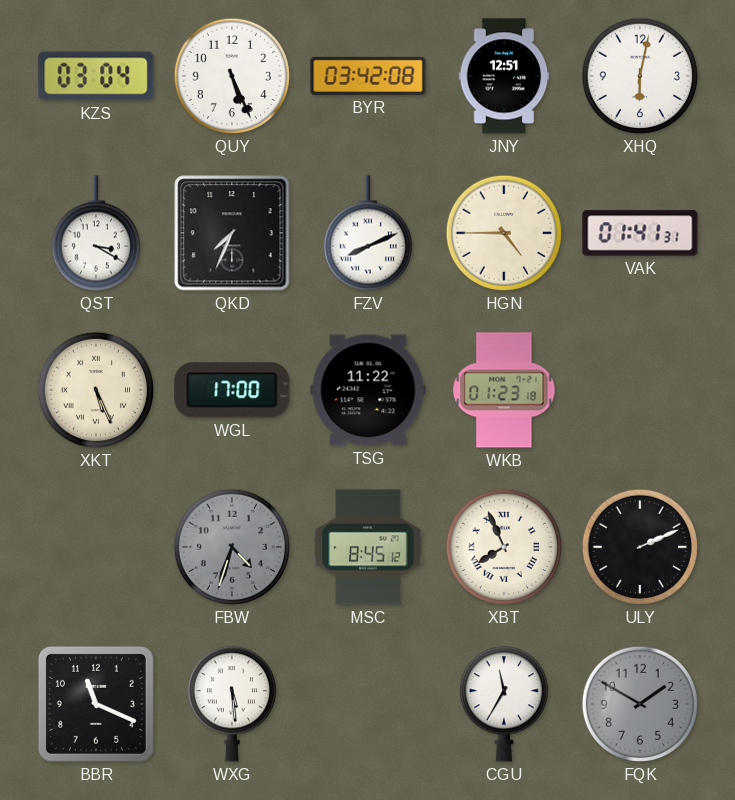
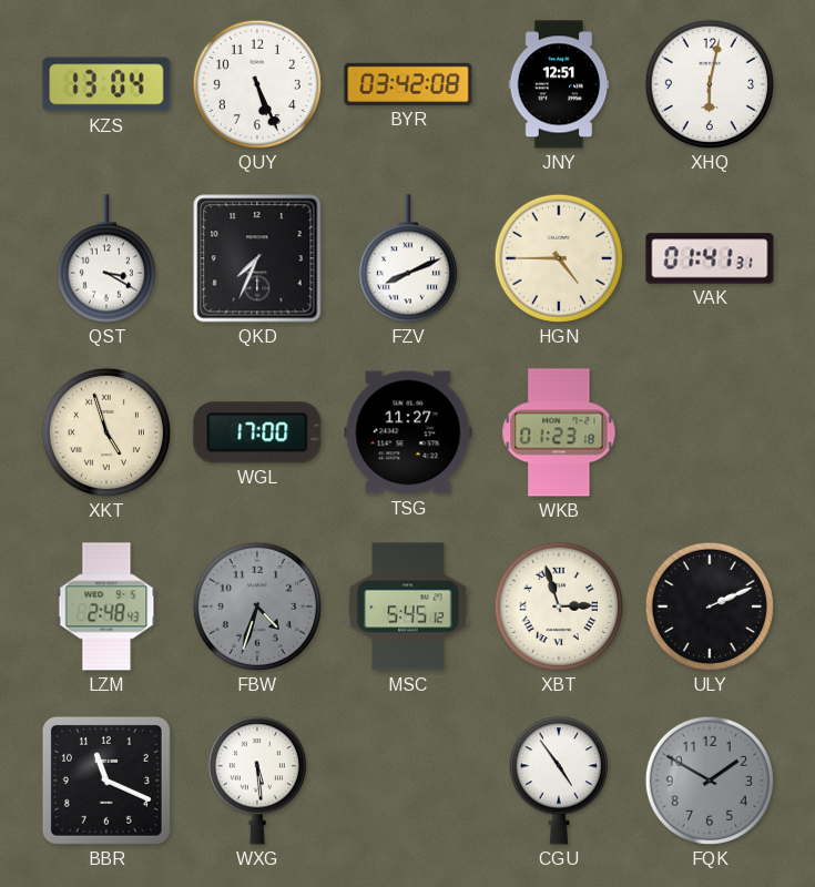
KZS: 03:04 -> 13:04
XKT: 5:26 -> 4:57
TSG: 11:22 -> 11:27
LZM: none -> 2:48
MSC: 8:45 -> 5:45
XBT: 7:56 -> 2:57
CGU: 11:35 -> 4:54
